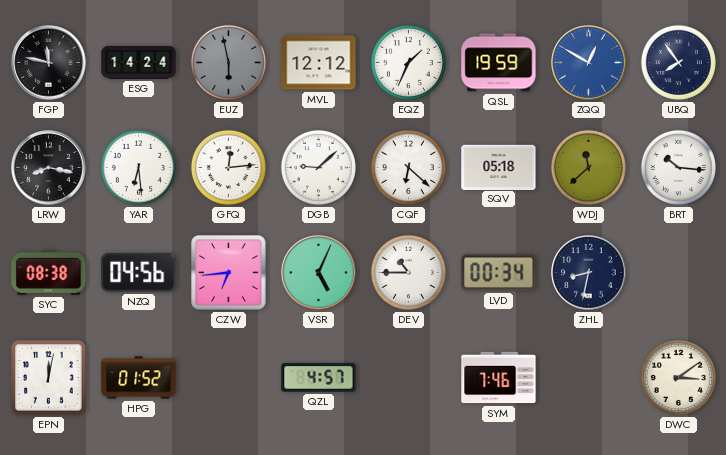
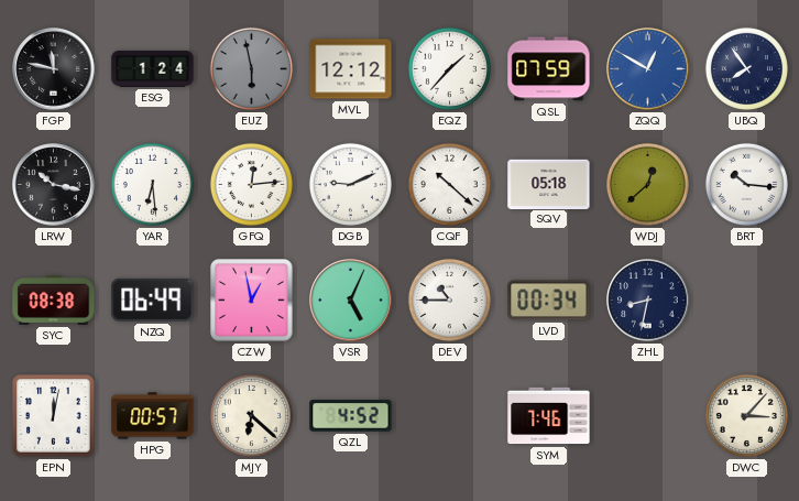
ESG: 14:24 -> 1:24
EQZ: 1:34 -> 1:37
QSL: 19:59 -> 07:59
LRW: 8:17 -> 10:17
DGB: 9:08 -> 9:11
CQF: 6:22 -> 10:22
WDJ: 11:38 -> 12:38
NZQ: 04:56 -> 06:49
CZW: 6:44 -> 12:58
HPG: 01:52 -> 00:57
MJY: none -> 6:22
QZL: 4:57 -> 4:52
DWC: 3:09 -> 3:07
